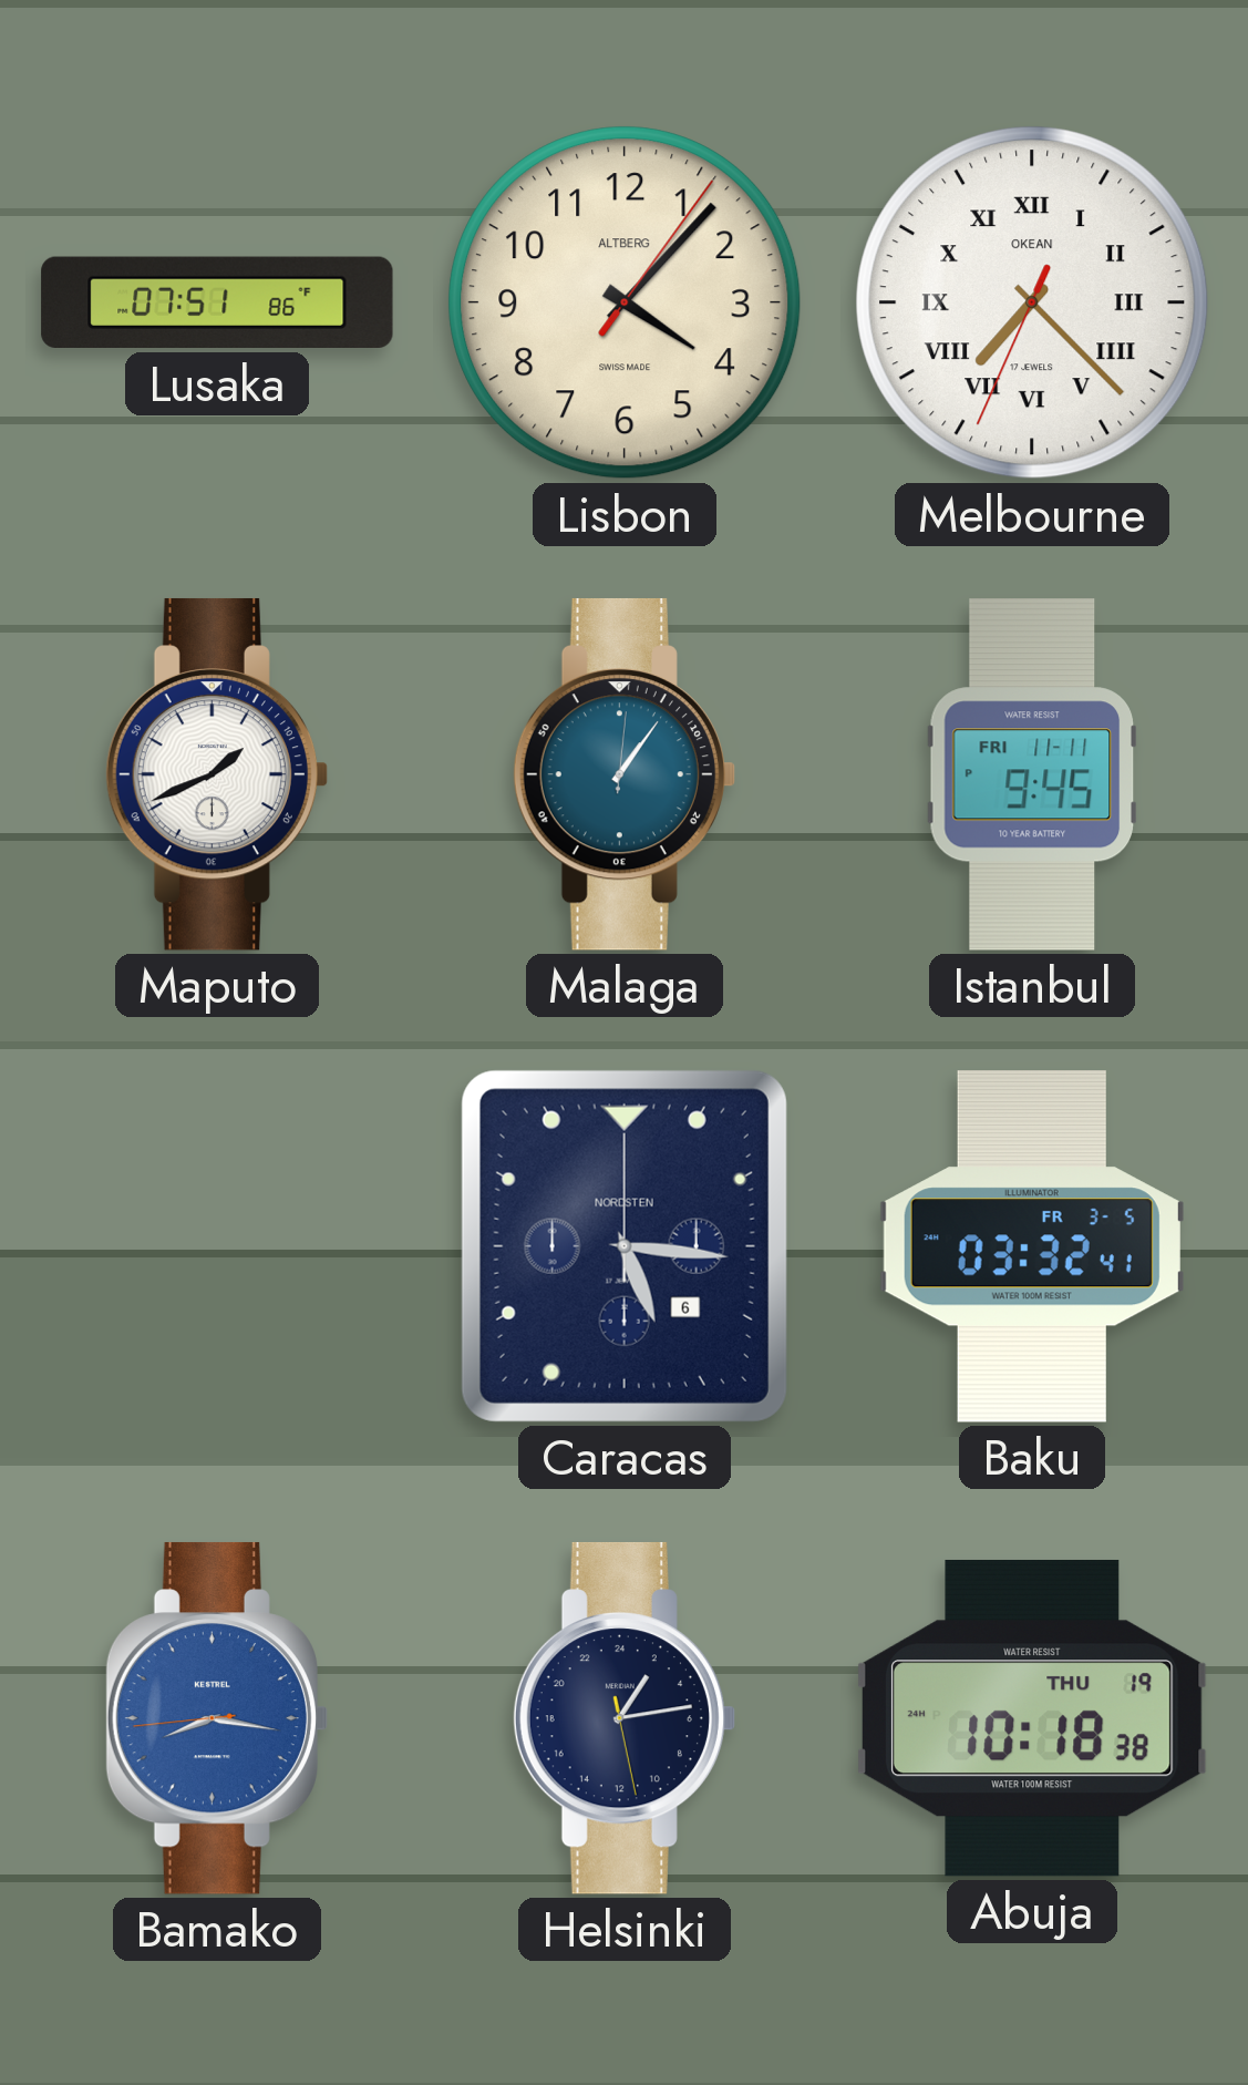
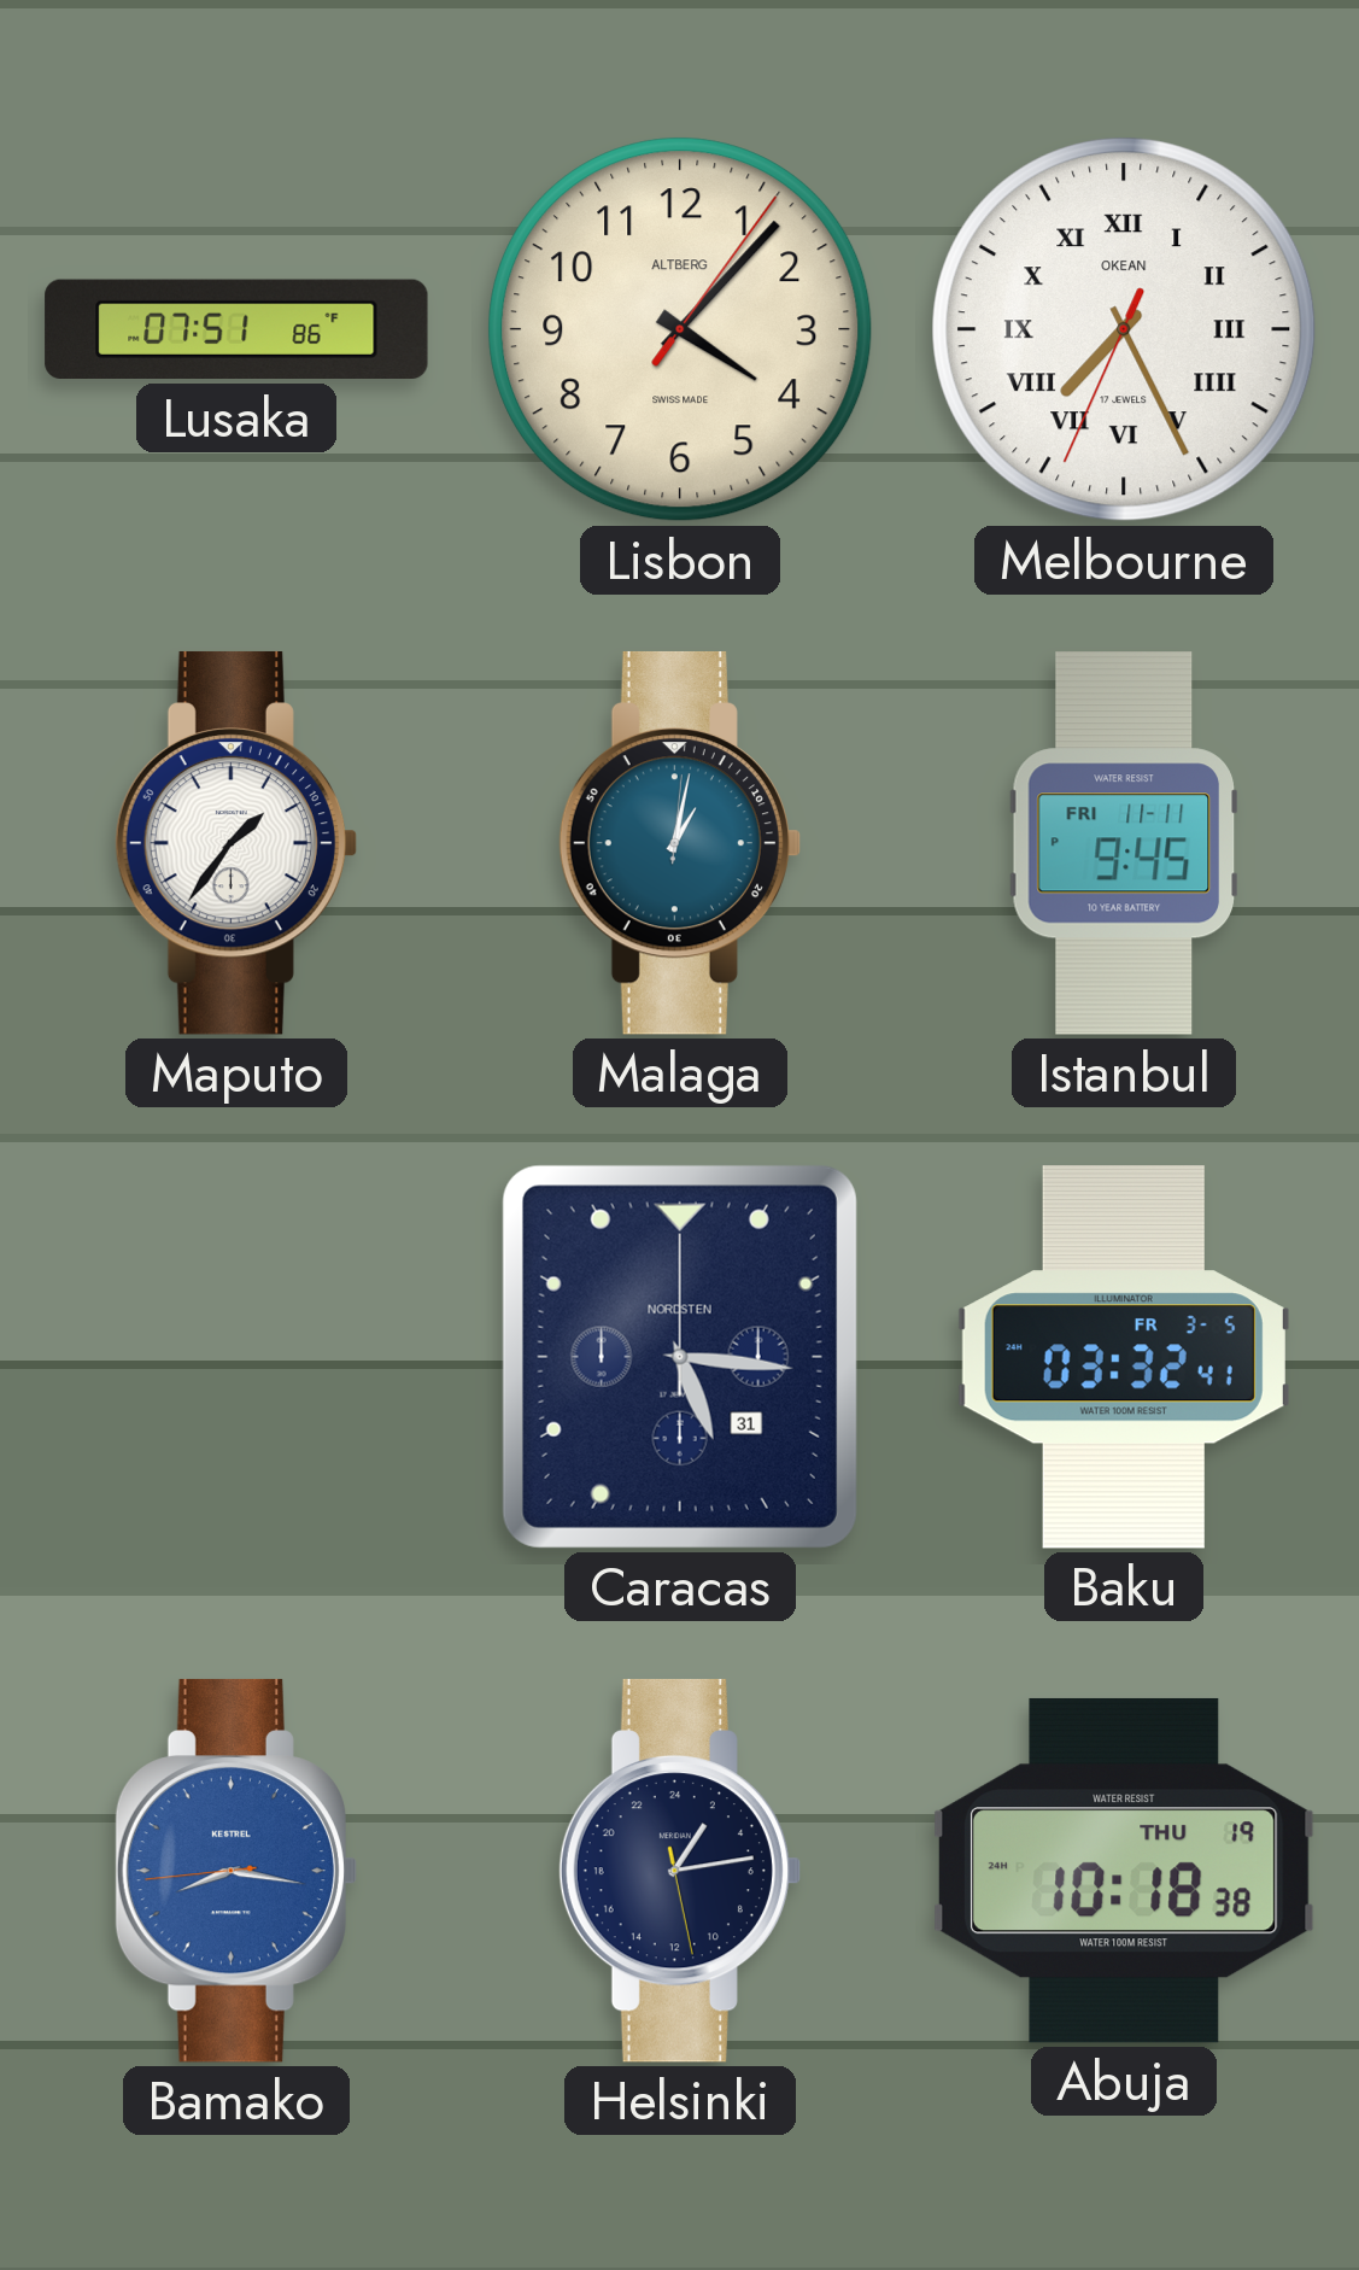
Melbourne: 7:22 -> 7:25
Maputo: 1:41 -> 1:36
Malaga: 1:06 -> 1:02
Caracas date: 6 -> 31
